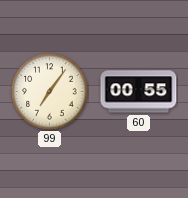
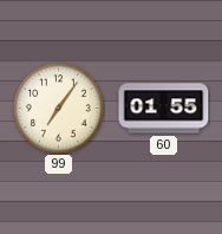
60: 00:55 -> 01:55
